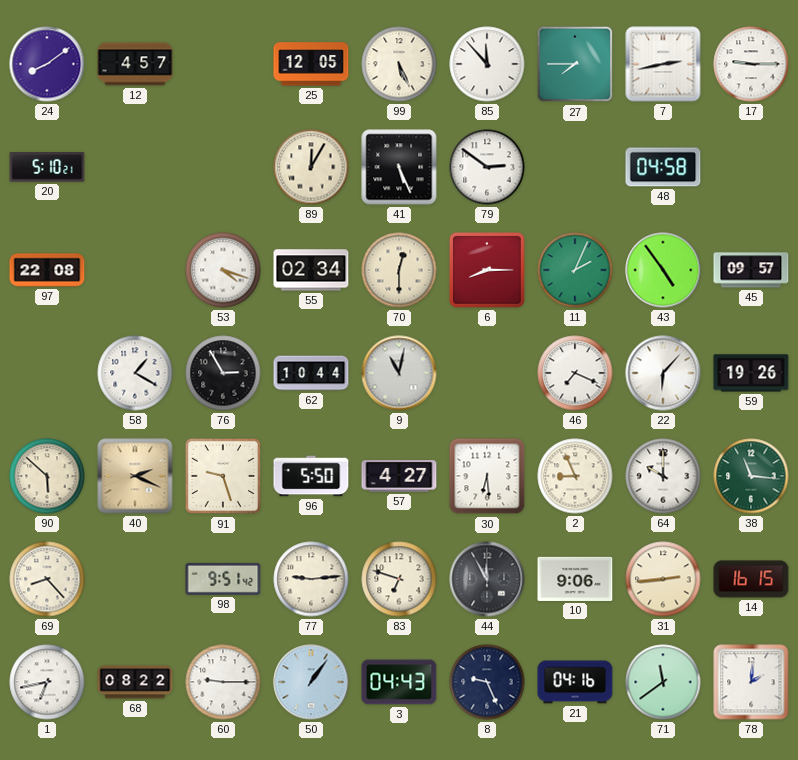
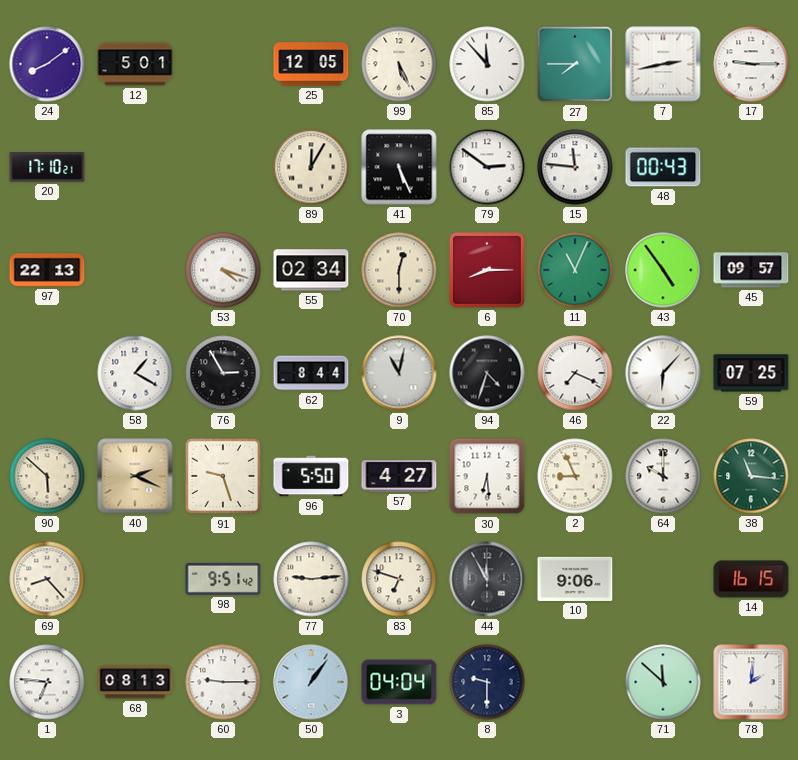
12: 4:57 -> 5:01
20: 5:10 -> 17:10
15: none -> 11:46
48: 04:58 -> 00:43
97: 22:08 -> 22:13
11: 2:04 -> 11:04
62: 10:44 -> 8:44
94: none -> 4:33
59: 19:26 -> 07:25
31: 2:44 -> none
1: 6:43 -> 6:46
68: 08:22 -> 08:13
3: 04:43 -> 04:04
8: 9:26 -> 9:30
21: 04:16 -> none
71: 11:39 -> 11:52
